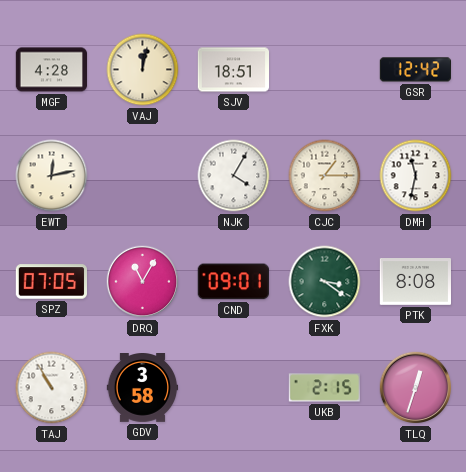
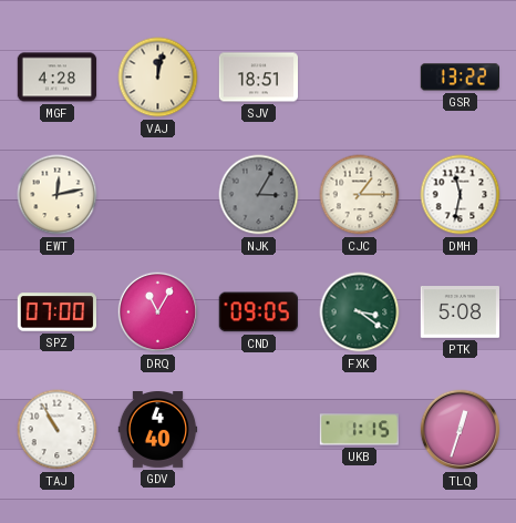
GSR: 12:42 -> 13:22
NJK: 4:05 -> 3:05
NJK dial: white -> grey
SPZ: 07:05 -> 07:00
CND: 09:01 -> 09:05
PTK: 8:08 -> 5:08
GDV: 3:58 -> 4:40
UKB: 2:15 -> 1:15
